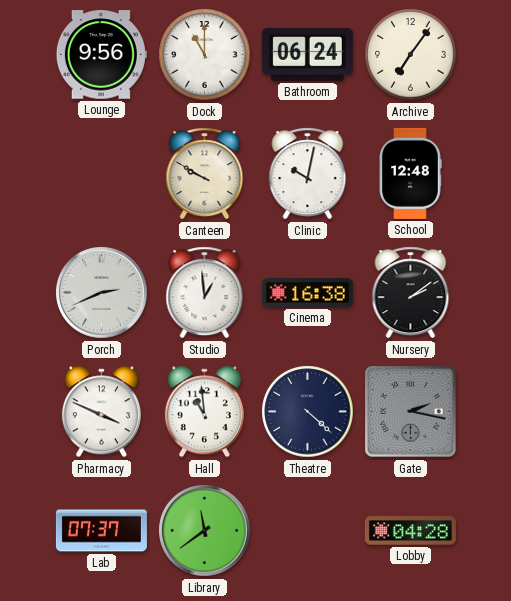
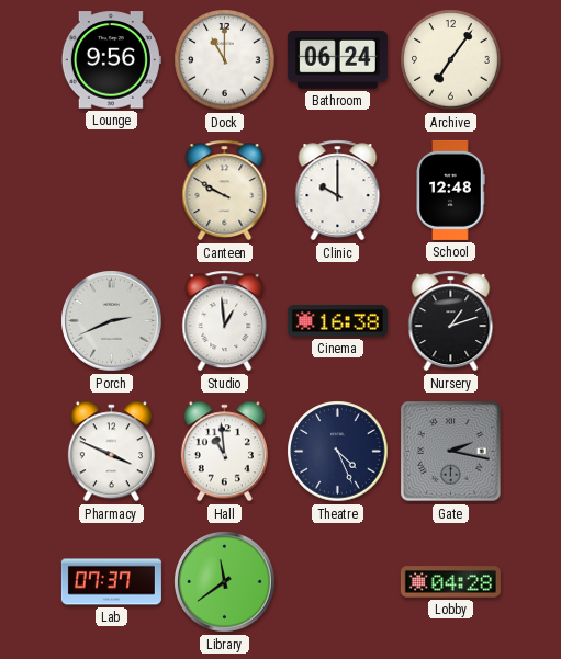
Clinic: 10:02 -> 10:00
Nursery: 2:09 -> 1:12
Theatre: 4:22 -> 4:26
